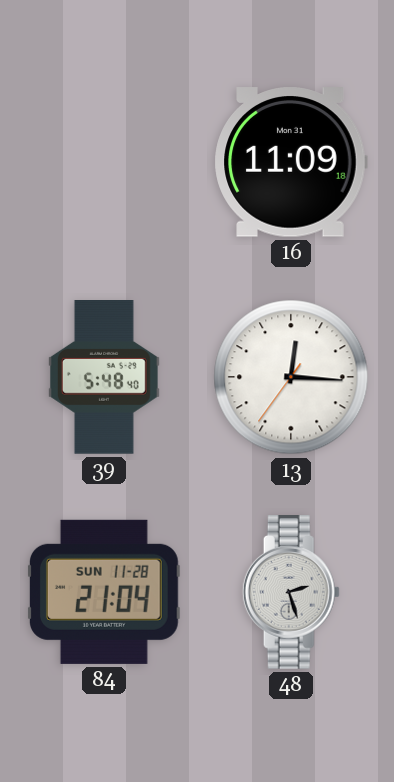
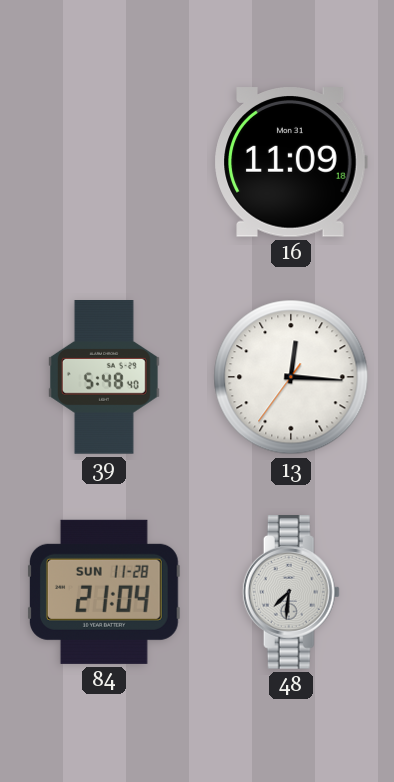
48: 2:27 -> 7:31
